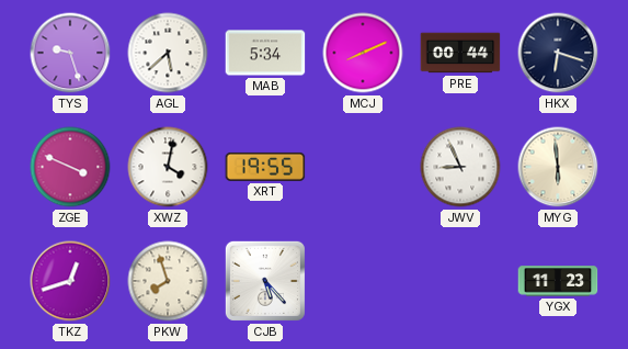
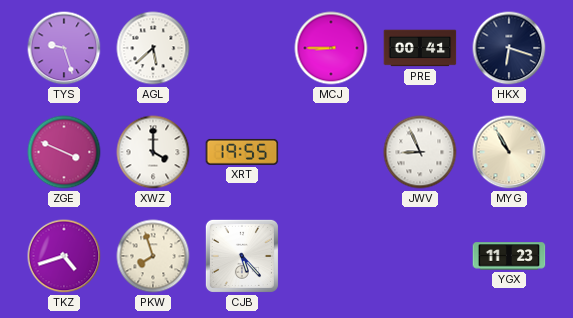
MAB: 5:34 -> none
MCJ: 8:11 -> 8:45
PRE: 00:44 -> 00:41
XWZ: 4:02 -> 4:00
MYG: 5:59 -> 10:55
TKZ: 12:42 -> 4:42
